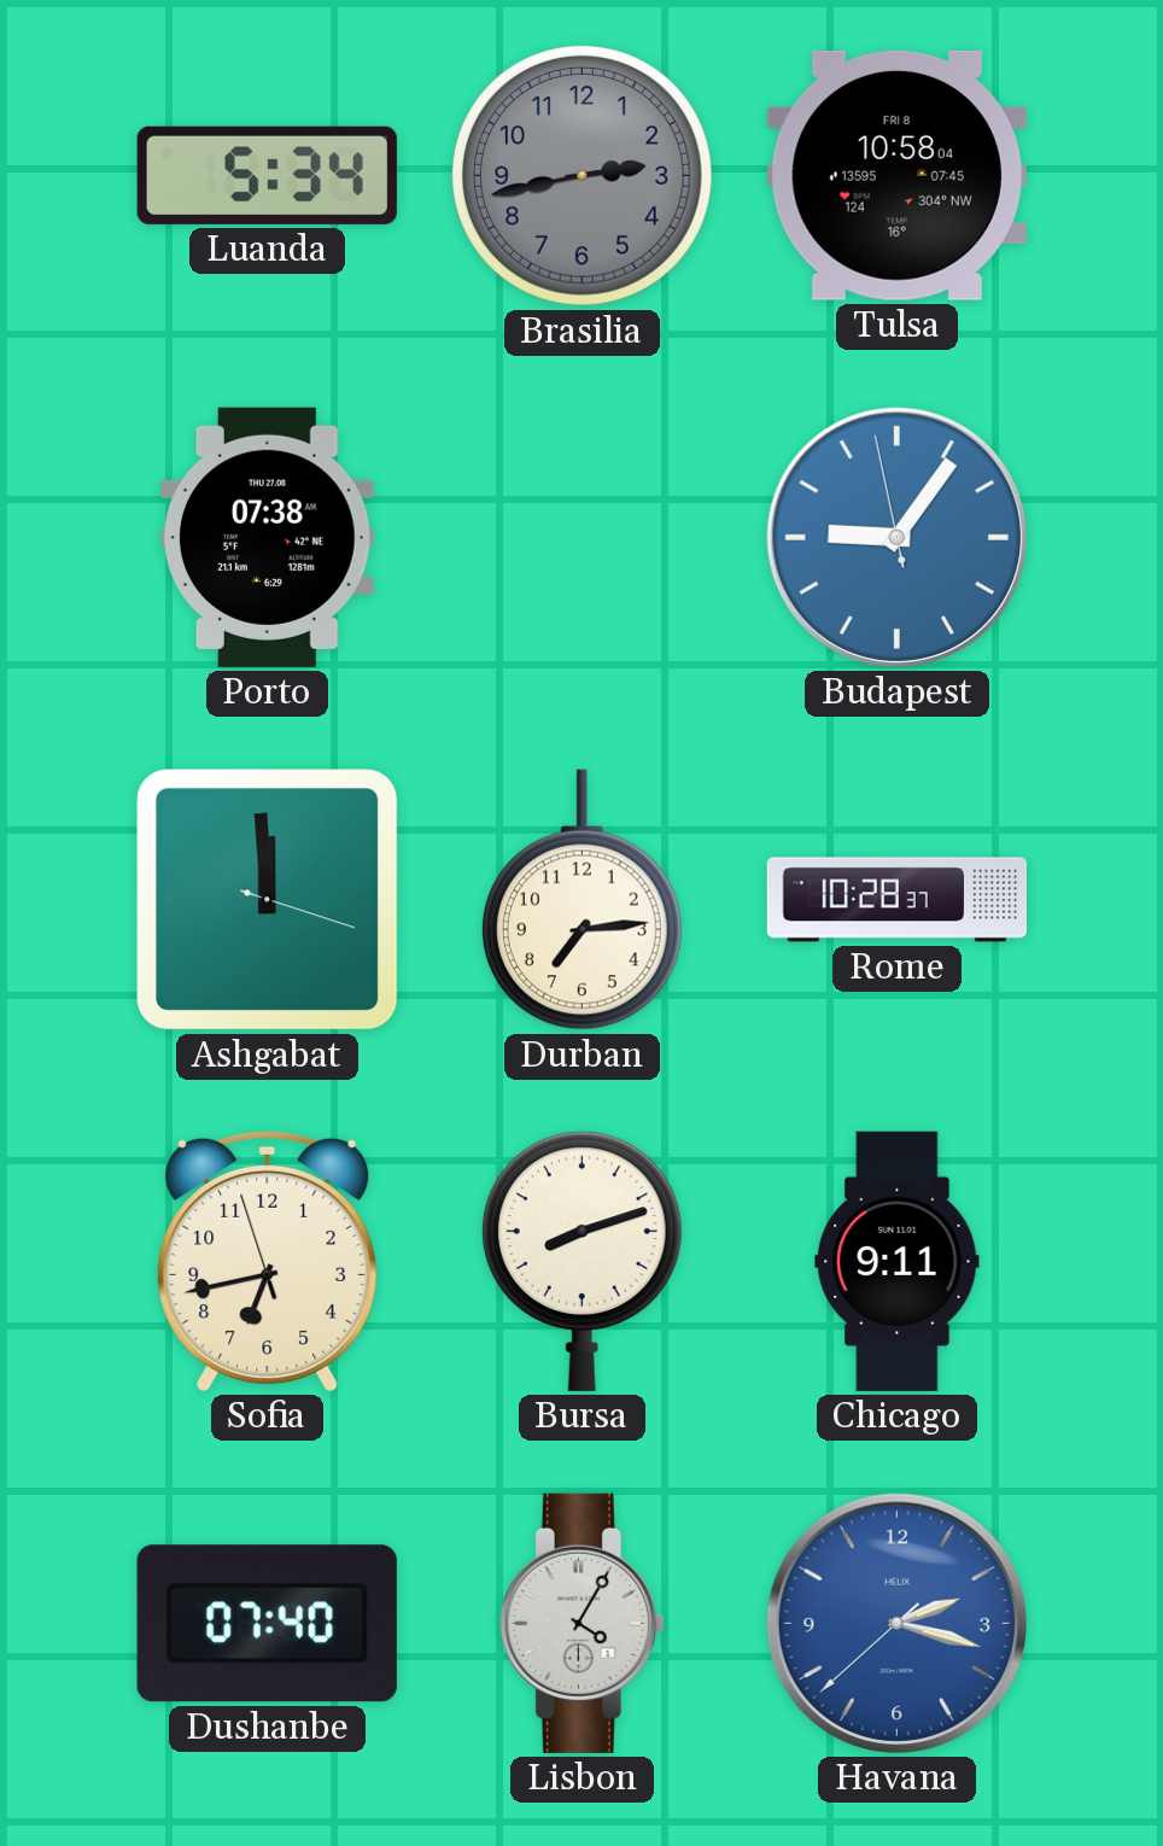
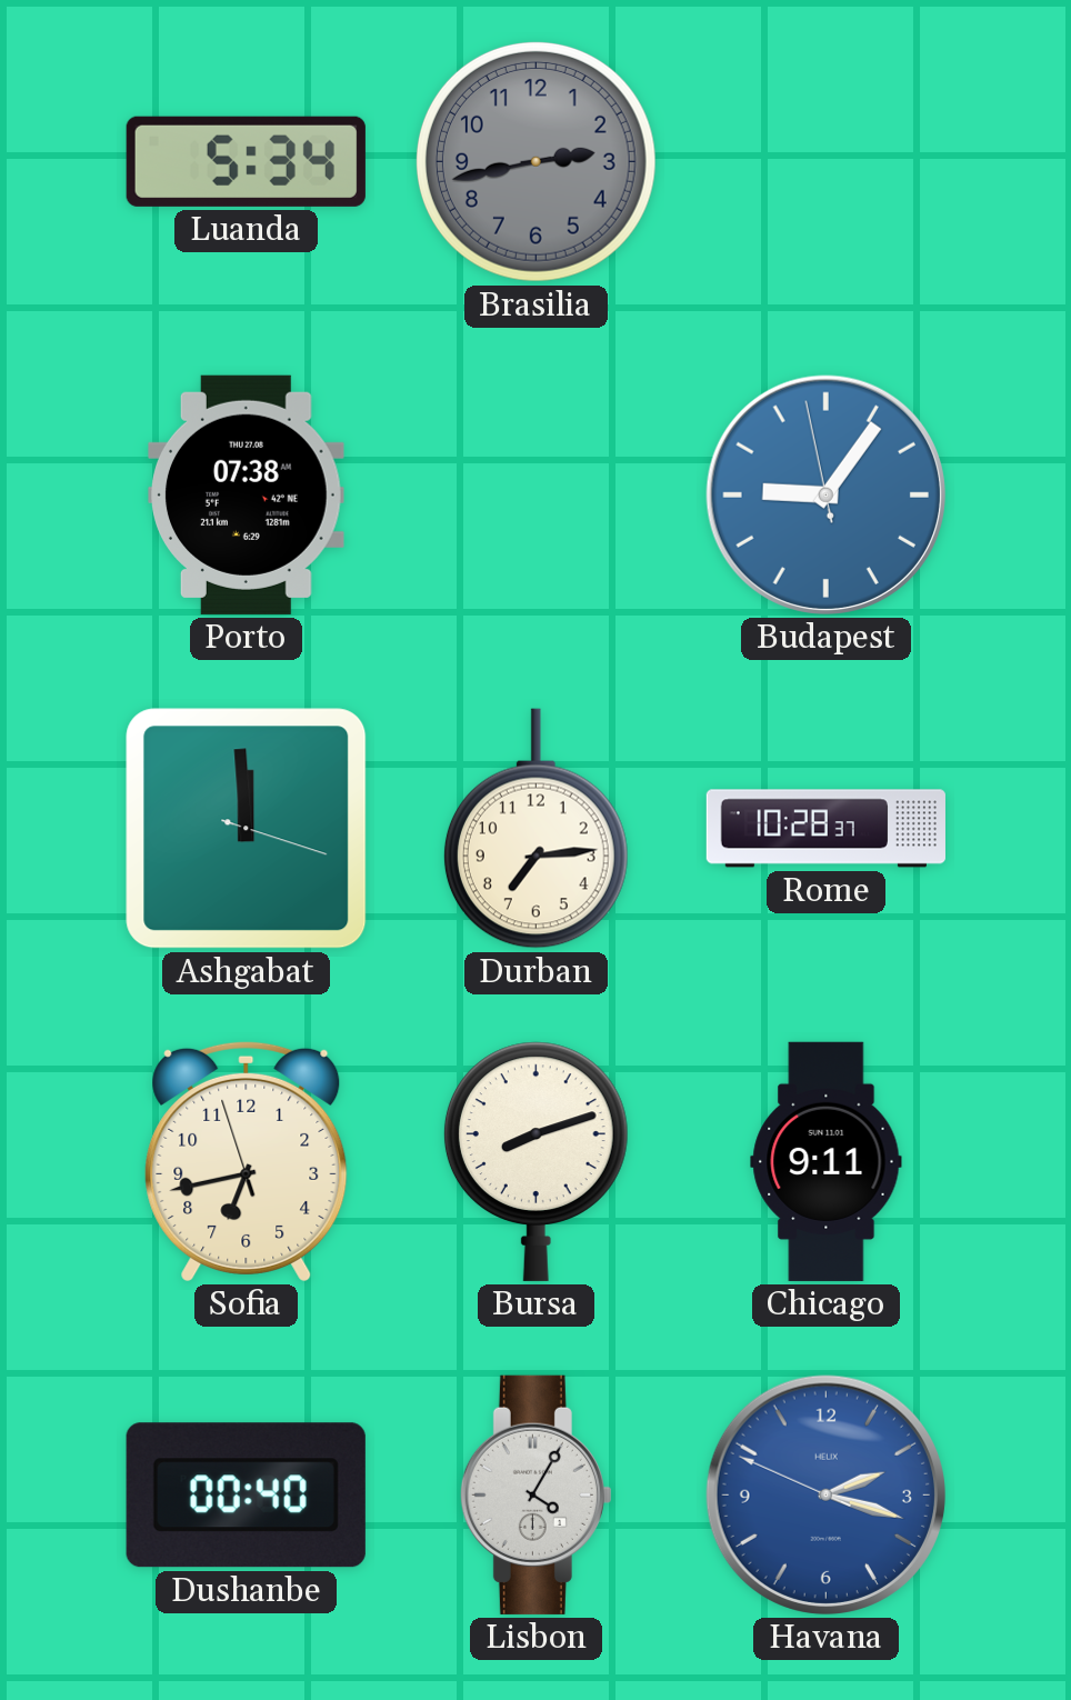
Tulsa: 10:58 -> none
Dushanbe: 07:40 -> 00:40
Havana: 2:17:38 -> 2:17:49
